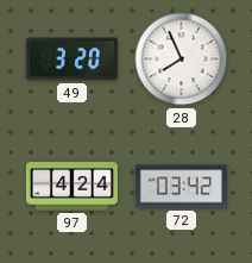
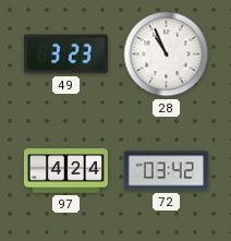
49: 3:20 -> 3:23
28: 7:56 -> 10:56
